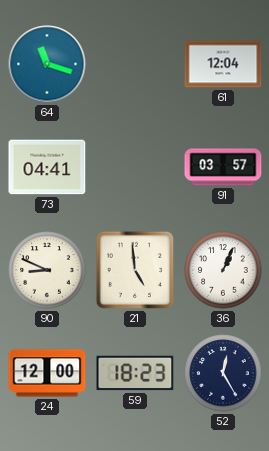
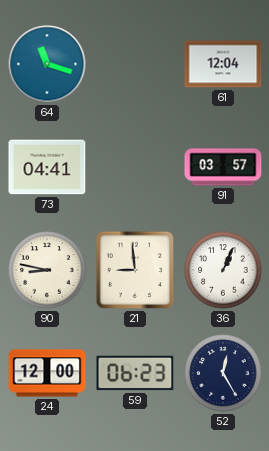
90: 8:49 -> 8:47
21: 4:59 -> 8:59
59: 18:23 -> 06:23
